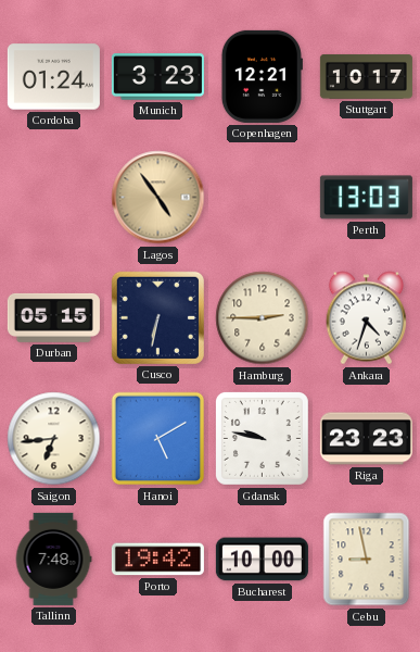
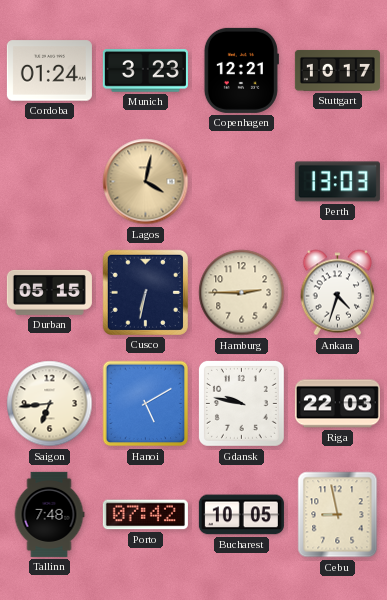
Lagos: 4:54 -> 4:02
Riga: 23:23 -> 22:03
Porto: 19:42 -> 07:42
Bucharest: 10:00 -> 10:05
